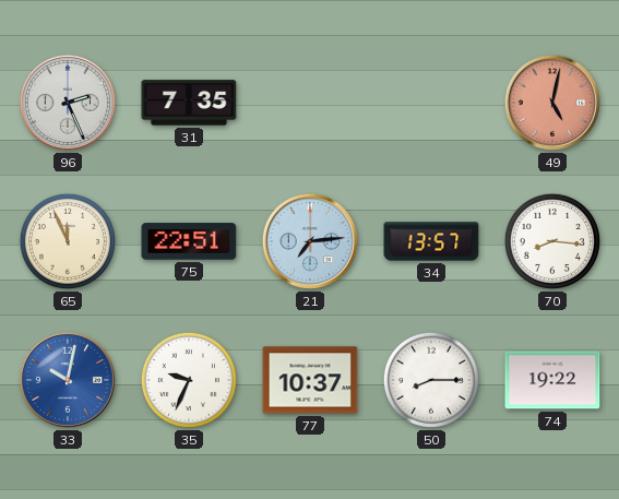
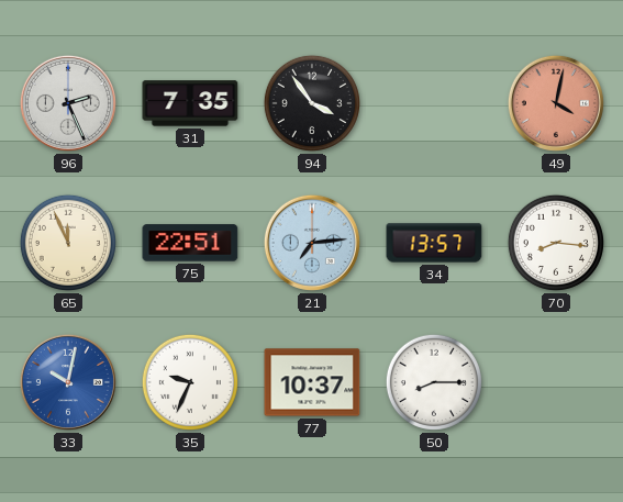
94: none -> 3:54
49: 5:02 -> 4:02
74: 19:22 -> none
